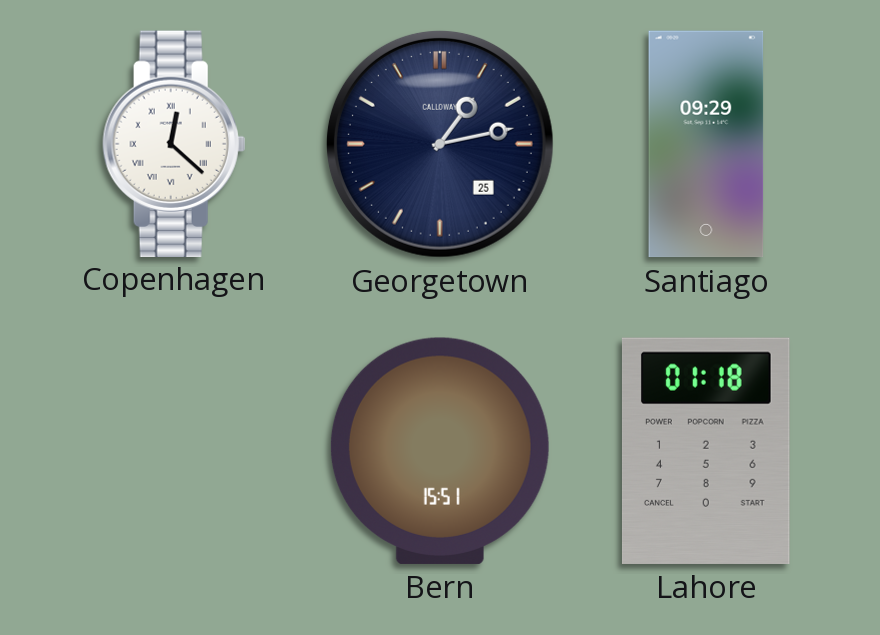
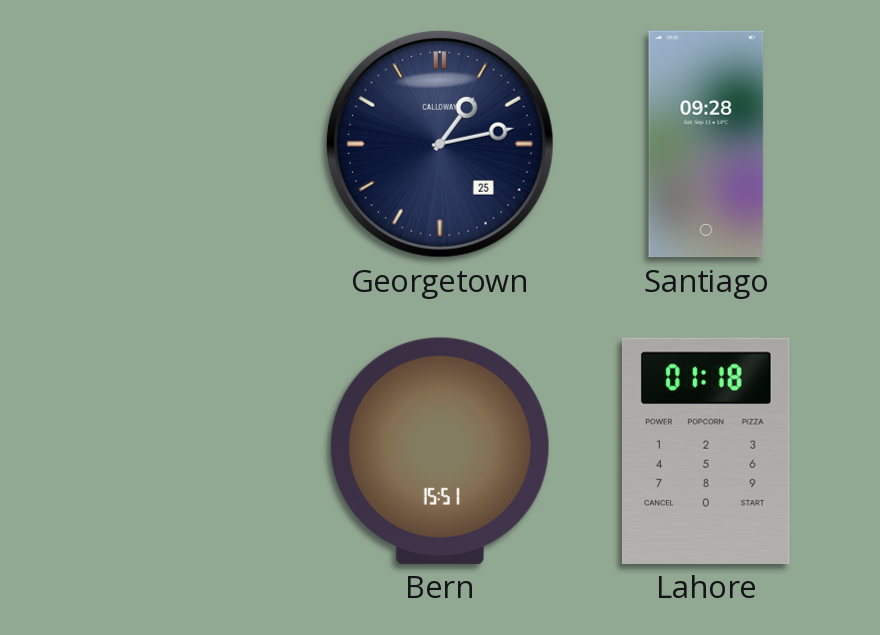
Copenhagen: 12:22 -> none
Santiago: 09:29 -> 09:28
